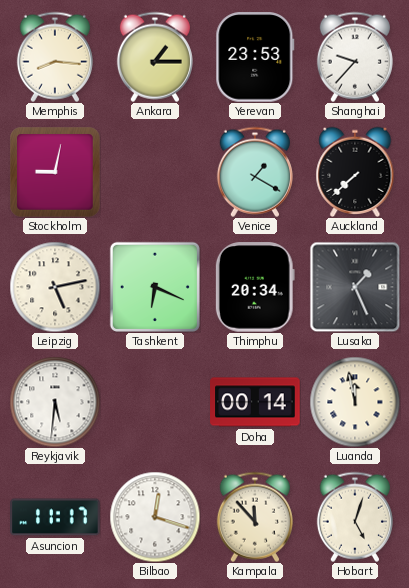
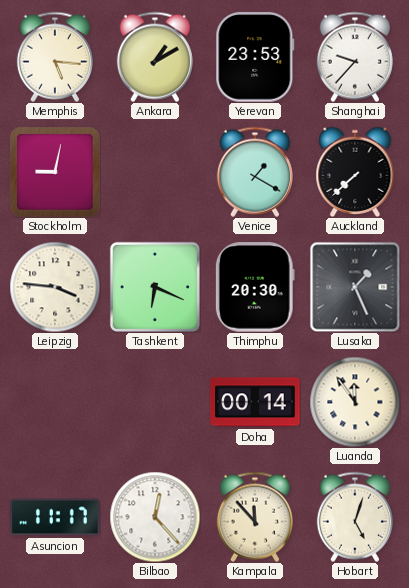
Memphis: 8:16 -> 5:16
Ankara: 1:15 -> 1:10
Leipzig: 5:13 -> 3:46
Thimphu: 20:34 -> 20:30
Reykjavik: 5:31 -> none
Luanda: 11:58 -> 11:54
Bilbao: 12:18 -> 12:23
